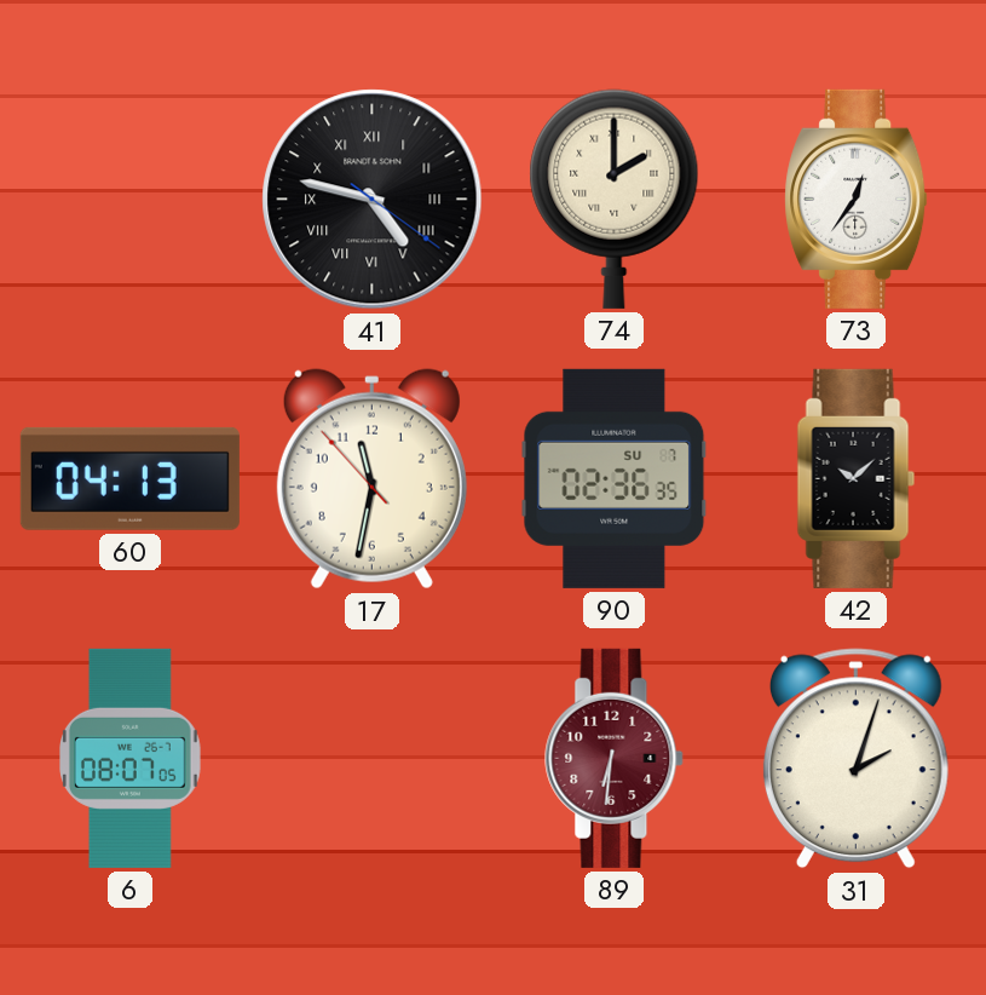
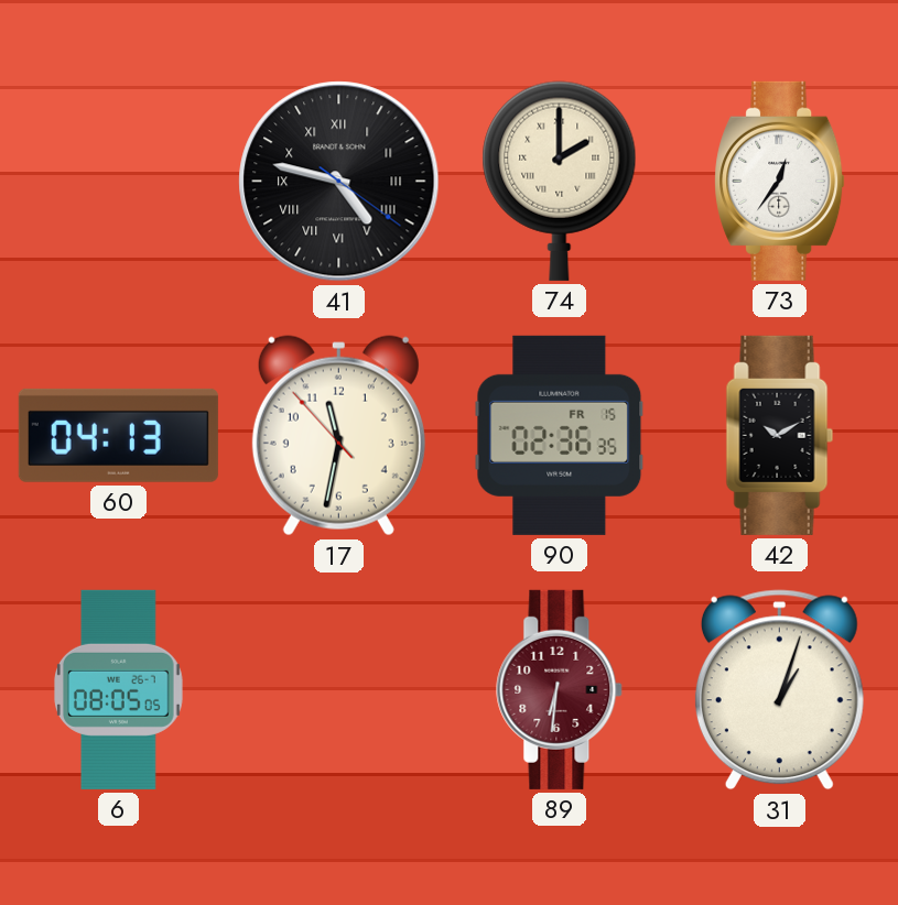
90 date: SU 7 -> FR 15
42: 10:08 -> 10:10
6: 08:07 -> 08:05
31: 2:03 -> 1:03
